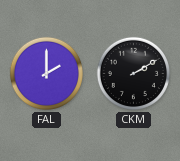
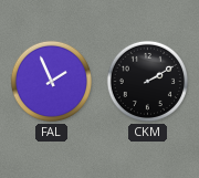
FAL: 2:00 -> 1:56
